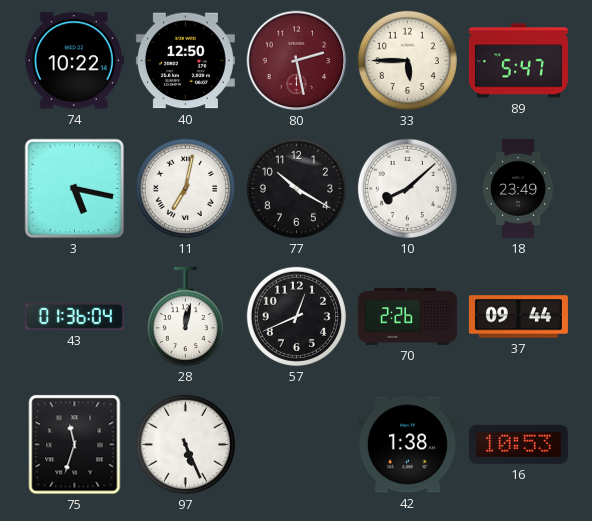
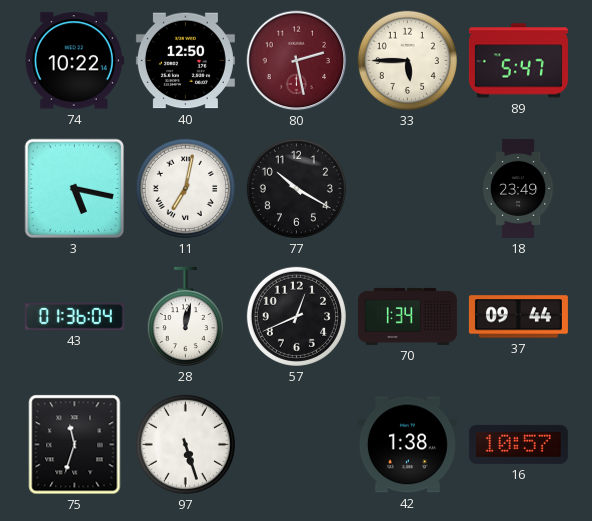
10: 8:08 -> none
70: 2:26 -> 1:34
97: 5:26 -> 5:27
16: 10:53 -> 10:57
